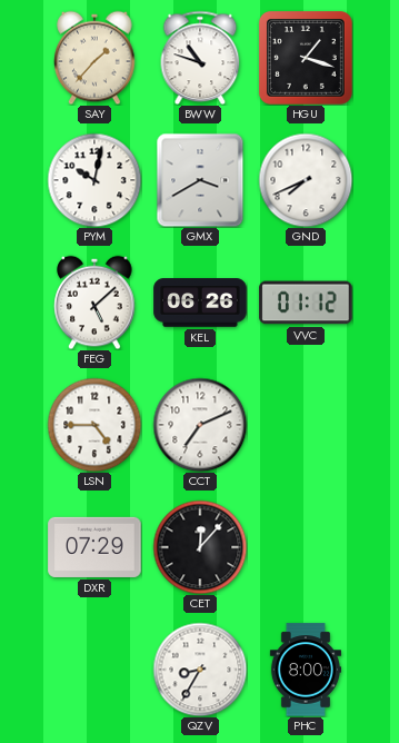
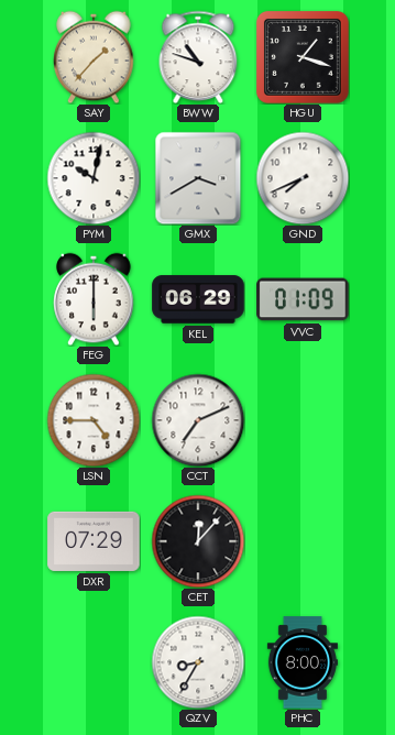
FEG: 5:08 -> 6:00
KEL: 06:26 -> 06:29
VVC: 01:12 -> 01:09
